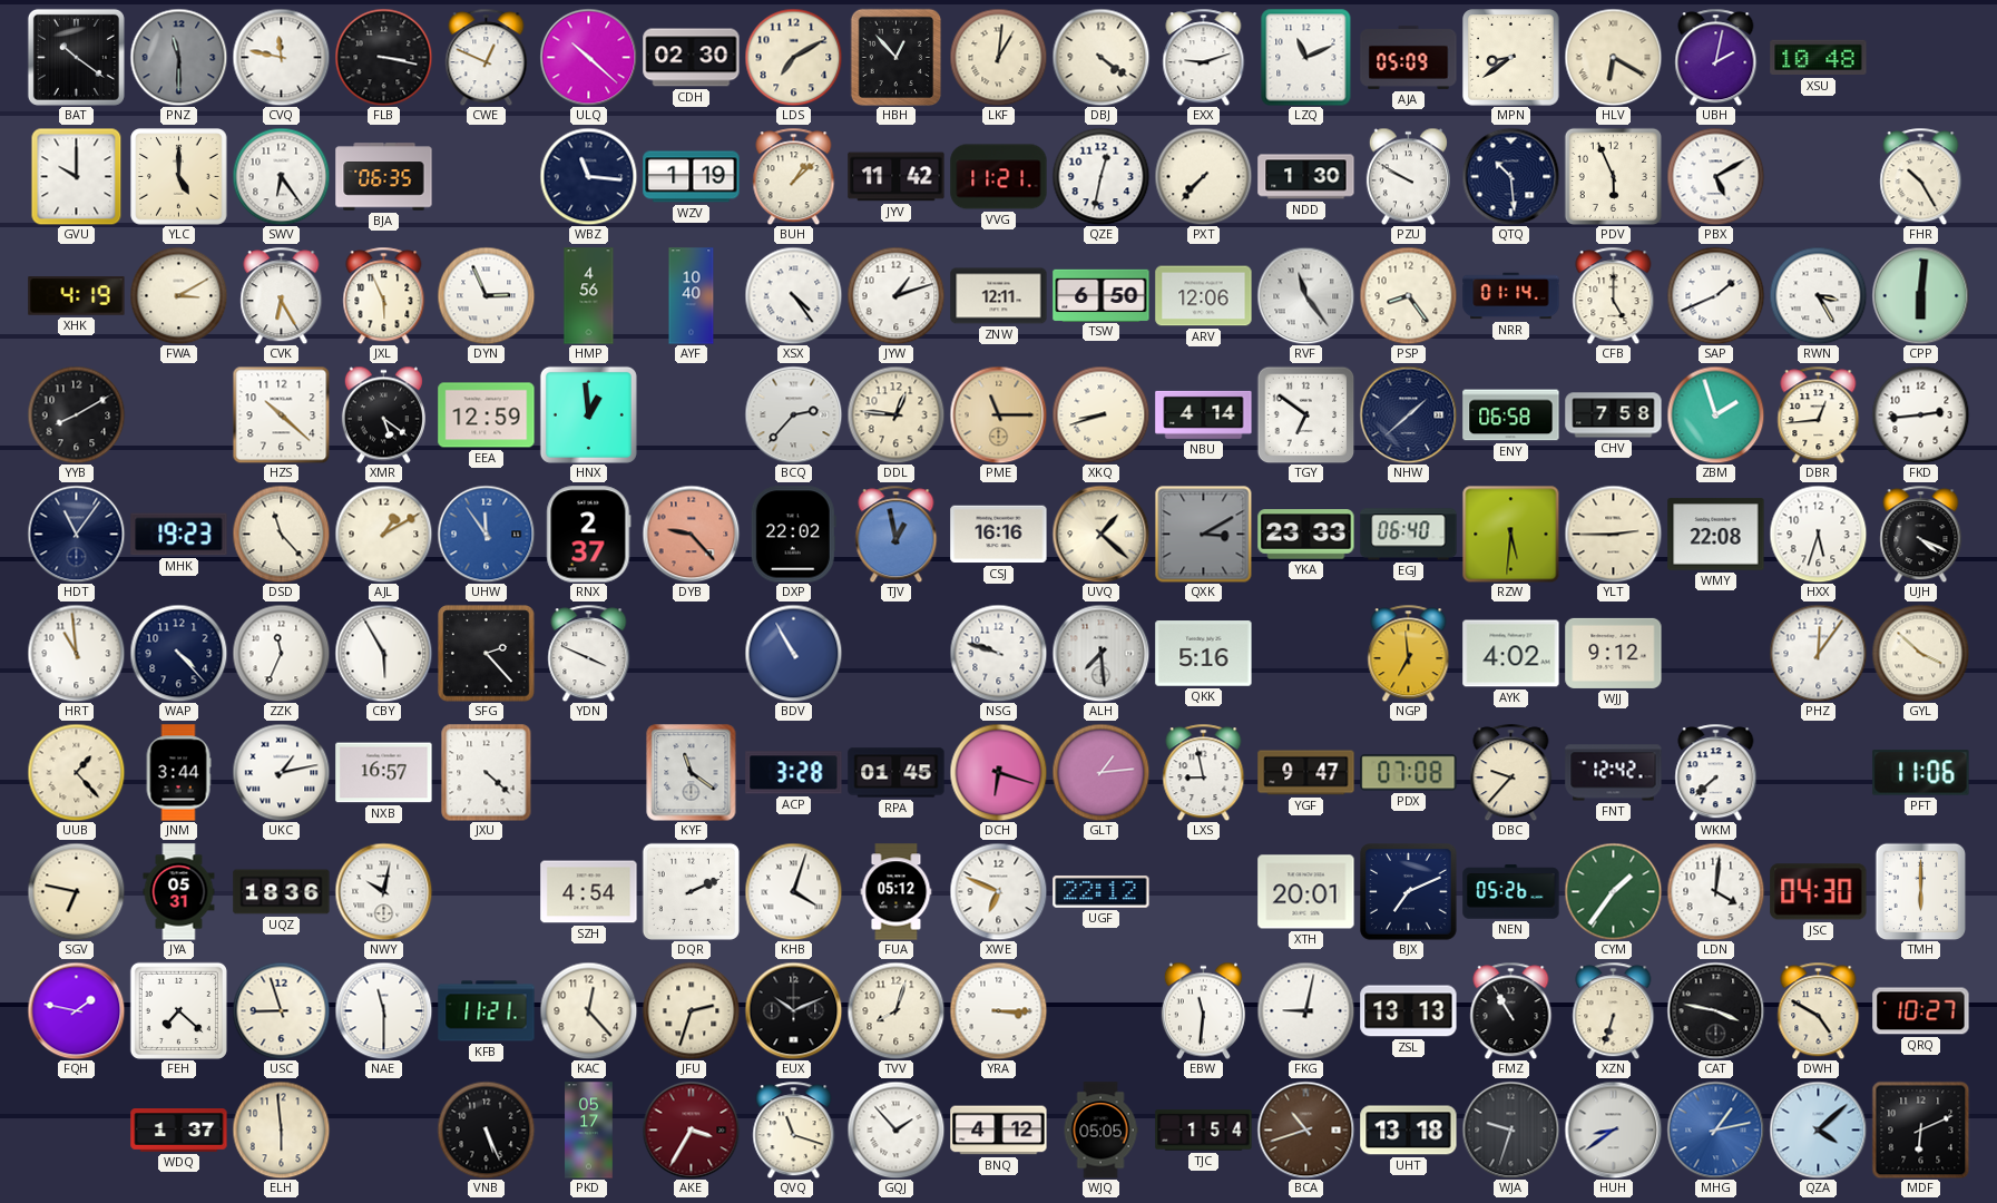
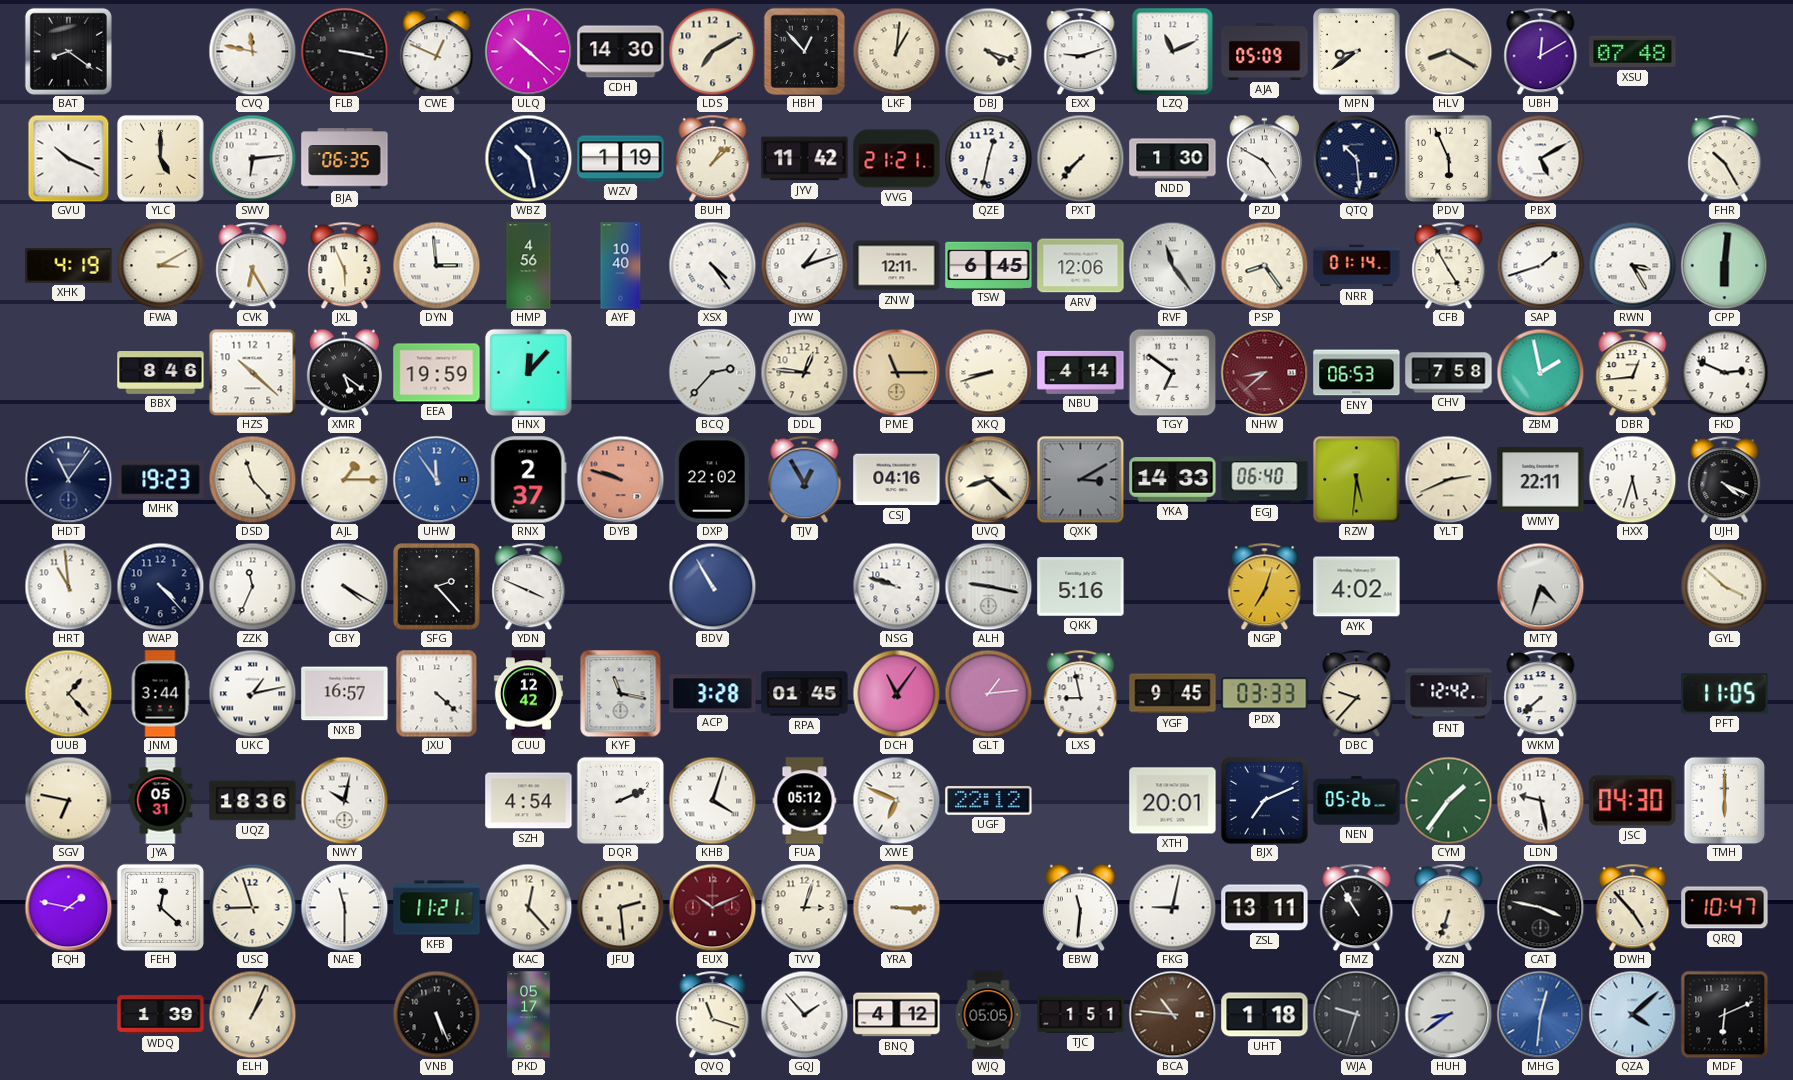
BAT: 10:21 -> 8:21
PNZ: 11:30 -> none
CDH: 02:30 -> 14:30
DBJ: 4:21 -> 4:18
HLV: 6:20 -> 8:20
UBH: 2:02 -> 12:10
XSU: 10:48 -> 07:48
GVU: 10:00 -> 10:19
SWV: 6:24 -> 6:14
WBZ: 11:16 -> 10:28
VVG: 11:21 -> 21:21
PZU: 9:50 -> 4:50
DYN: 2:56 -> 2:59
TSW: 6:50 -> 6:45
CFB: 5:00 -> 4:55
SAP: 1:41 -> 1:42
YYB: 8:10 -> none
BBX: none -> 8:46
EEA: 12:59 -> 19:59
HNX: 12:59 -> 12:07
NHW: 1:38 -> 8:38
NHW dial: navy -> burgundy
ENY: 06:58 -> 06:53
ZBM: 1:57 -> 1:58
FKD: 2:44 -> 2:49
AJL: 1:10 -> 1:15
DYB: 9:23 -> 9:48
TJV: 12:58 -> 12:55
CSJ: 16:16 -> 04:16
UVQ: 1:22 -> 8:22
YKA: 23:33 -> 14:33
YLT: 2:45 -> 2:41
WMY: 22:08 -> 22:11
CBY: 5:55 -> 4:20
ALH: 7:29 -> 9:17
NGP: 6:59 -> 7:03
WJJ: 9:12 -> none
MTY: none -> 4:33
PHZ: 12:06 -> none
CUU: none -> 12:42
KYF: 11:21 -> 11:17
DCH: 6:18 -> 11:06
YGF: 9:47 -> 9:45
PDX: 07:08 -> 03:33
PFT: 11:06 -> 11:05
LDN: 4:01 -> 9:28
FEH: 7:22 -> 12:22
JFU: 2:33 -> 2:29
EUX dial: black -> burgundy
TVV: 8:03 -> 3:03
ZSL: 13:13 -> 13:11
DWH: 4:50 -> 4:53
QRQ: 10:27 -> 10:47
WDQ: 1:37 -> 1:39
ELH: 5:59 -> 1:04
AKE: 3:35 -> none
TJC: 1:54 -> 1:51
BCA: 10:42 -> 10:46
UHT: 13:18 -> 1:18
MHG: 1:13 -> 12:31
